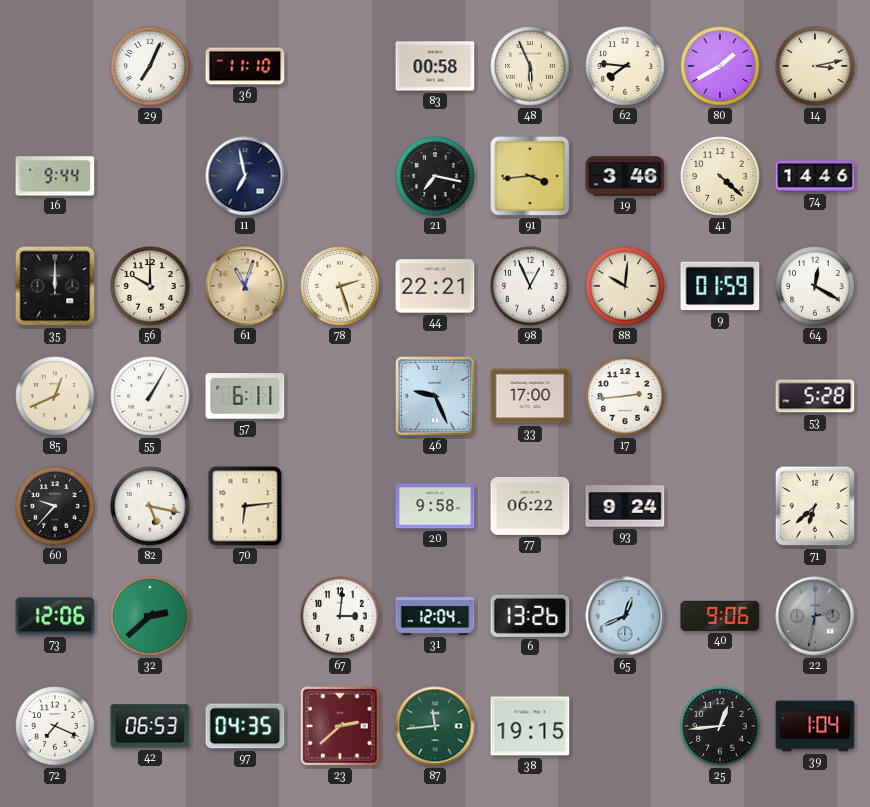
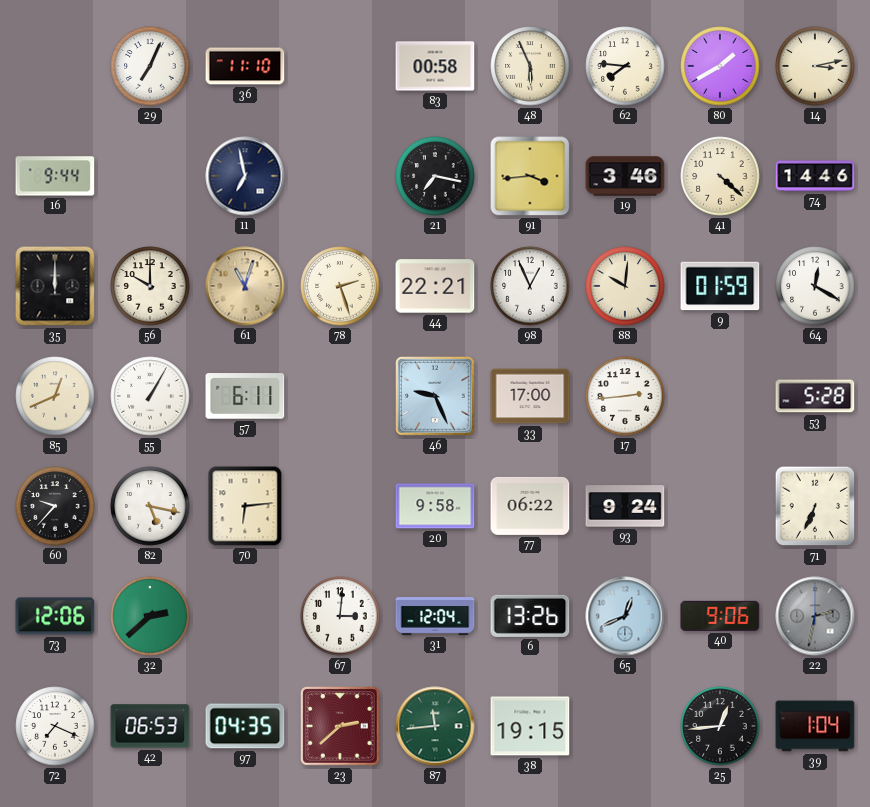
71: 6:38 -> 6:34
